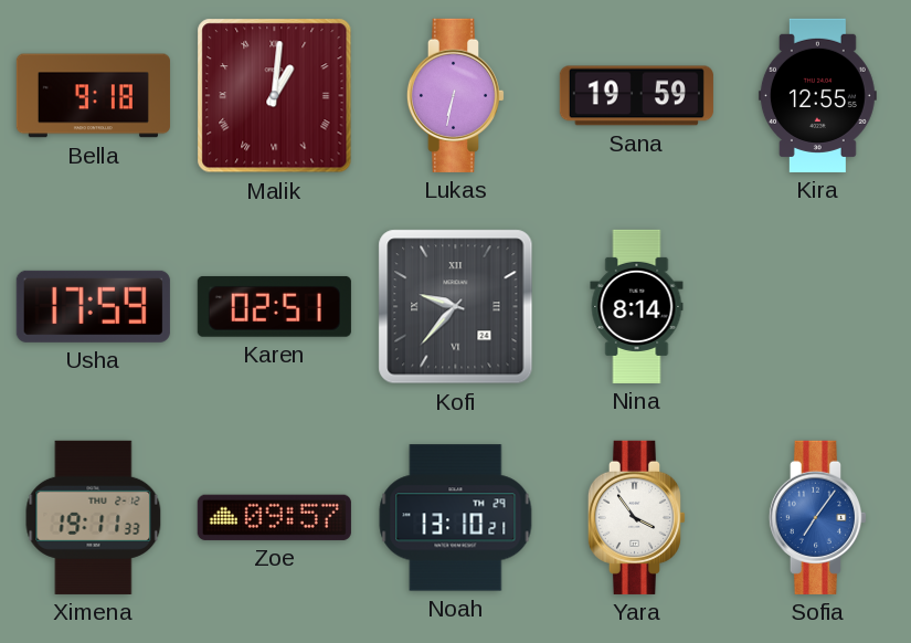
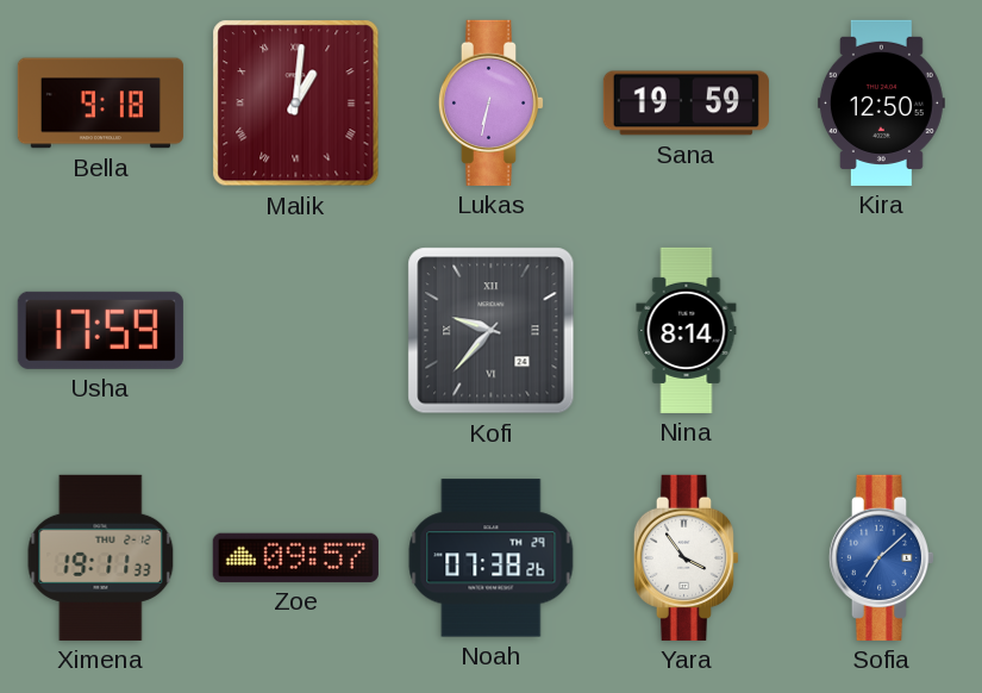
Kira: 12:55 -> 12:50
Karen: 02:51 -> none
Noah: 13:10 -> 07:38
Sofia: 7:06 -> 7:08
